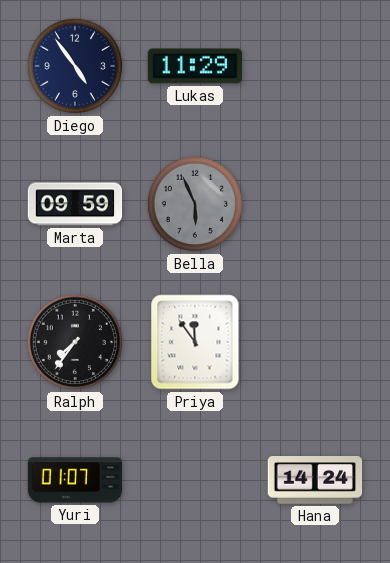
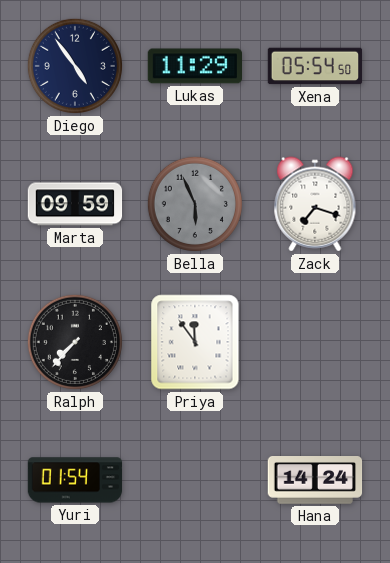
Xena: none -> 05:54
Zack: none -> 7:18
Ralph: 7:36 -> 7:37
Yuri: 01:07 -> 01:54
